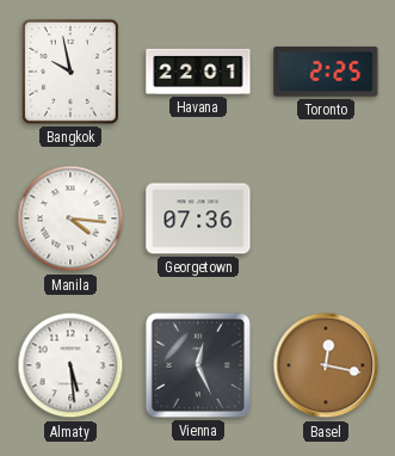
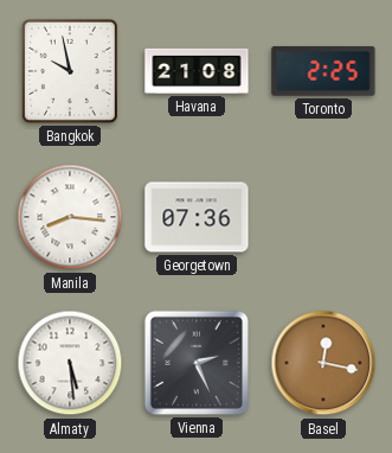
Havana: 22:01 -> 21:08
Manila: 4:16 -> 8:16
Vienna: 12:26 -> 2:26
